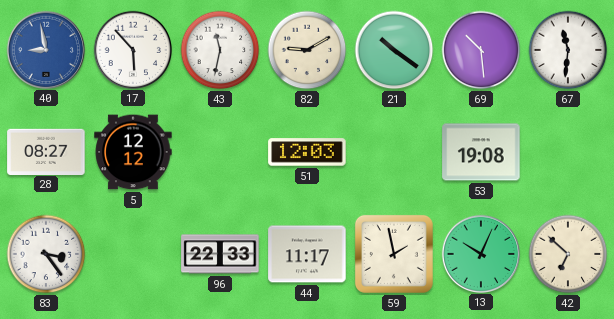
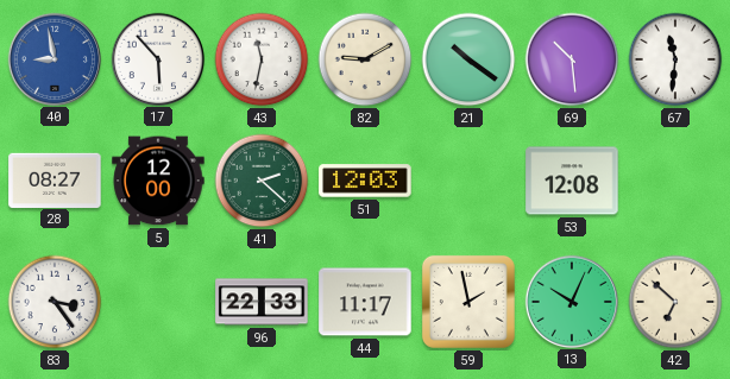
5: 12:12 -> 12:00
41: none -> 2:22
53: 19:08 -> 12:08
